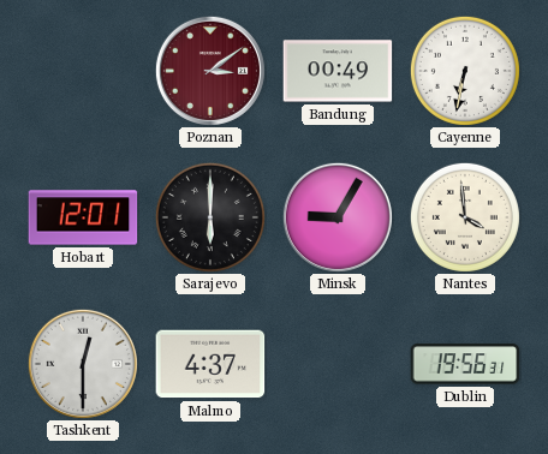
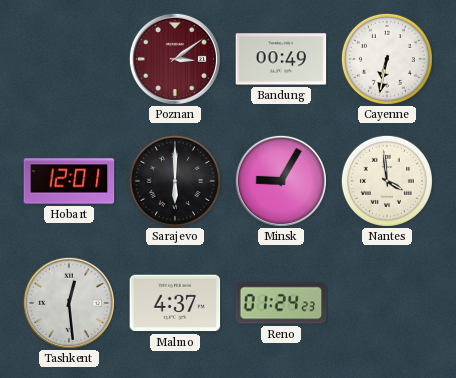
Tashkent: 12:30 -> 12:29
Reno: none -> 01:24
Dublin: 19:56 -> none
